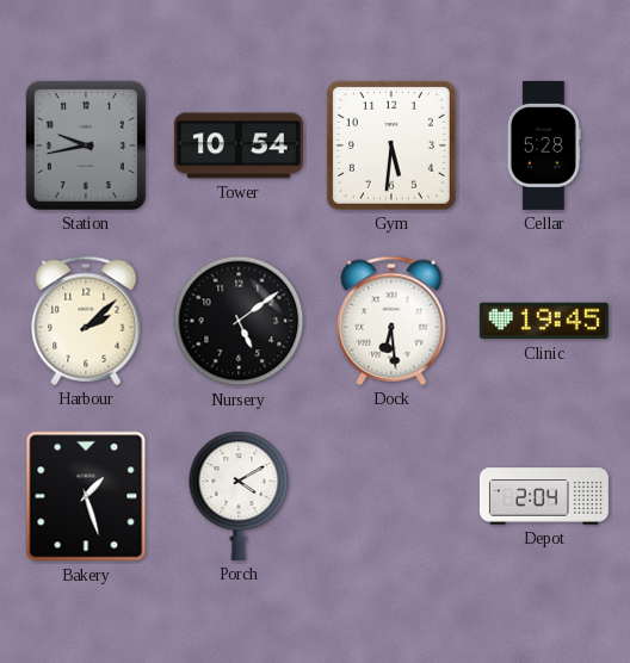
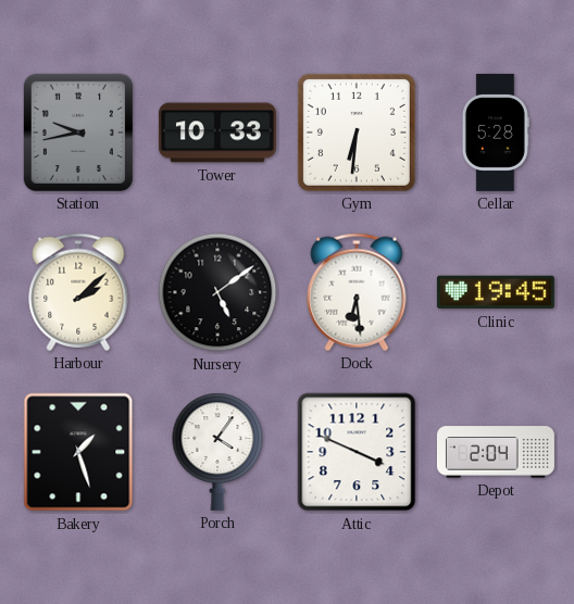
Tower: 10:54 -> 10:33
Gym: 5:31 -> 6:31
Porch: 4:10 -> 4:06
Attic: none -> 3:49
